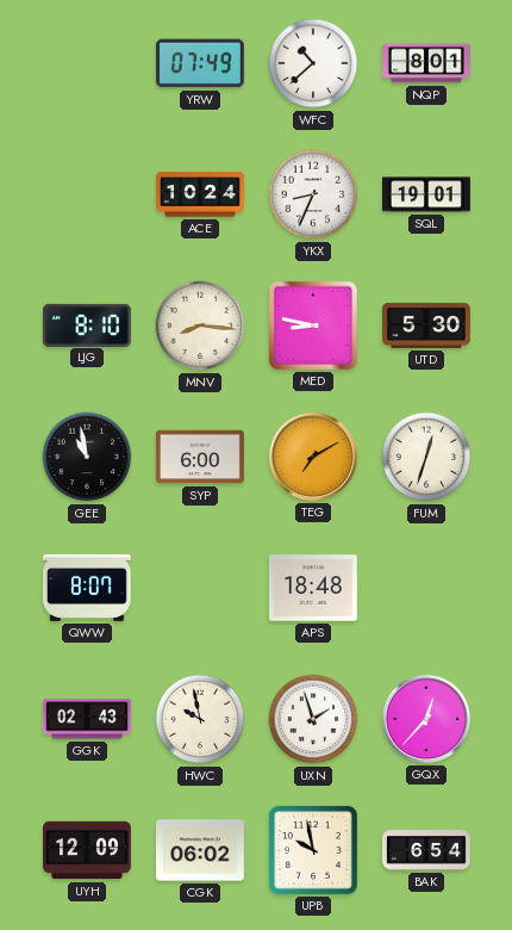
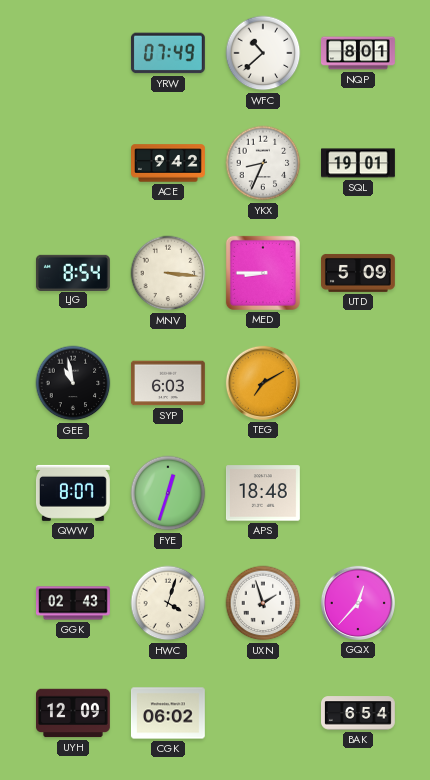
ACE: 10:24 -> 9:42
LJG: 8:10 -> 8:54
MNV: 8:16 -> 3:16
MED: 8:47 -> 8:45
UTD: 5:30 -> 5:09
SYP: 6:00 -> 6:03
FUM: 12:33 -> none
FYE: none -> 12:33
HWC: 9:58 -> 4:03
UPB: 9:58 -> none
